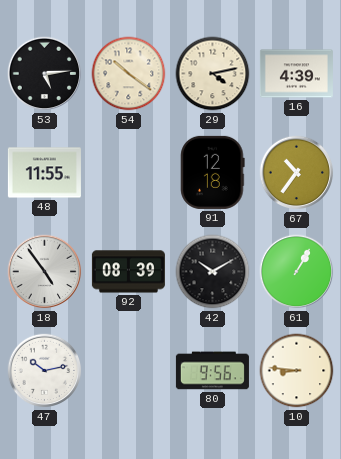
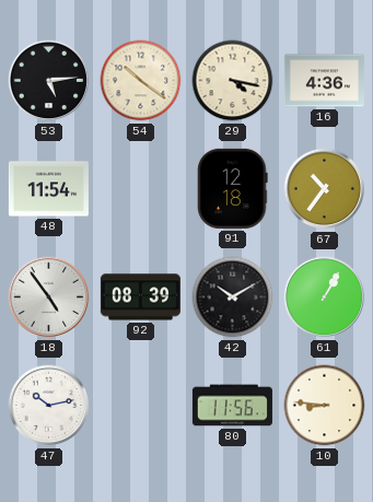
29: 4:13 -> 4:17
16: 4:39 -> 4:36
48: 11:55 -> 11:54
80: 9:56 -> 11:56
